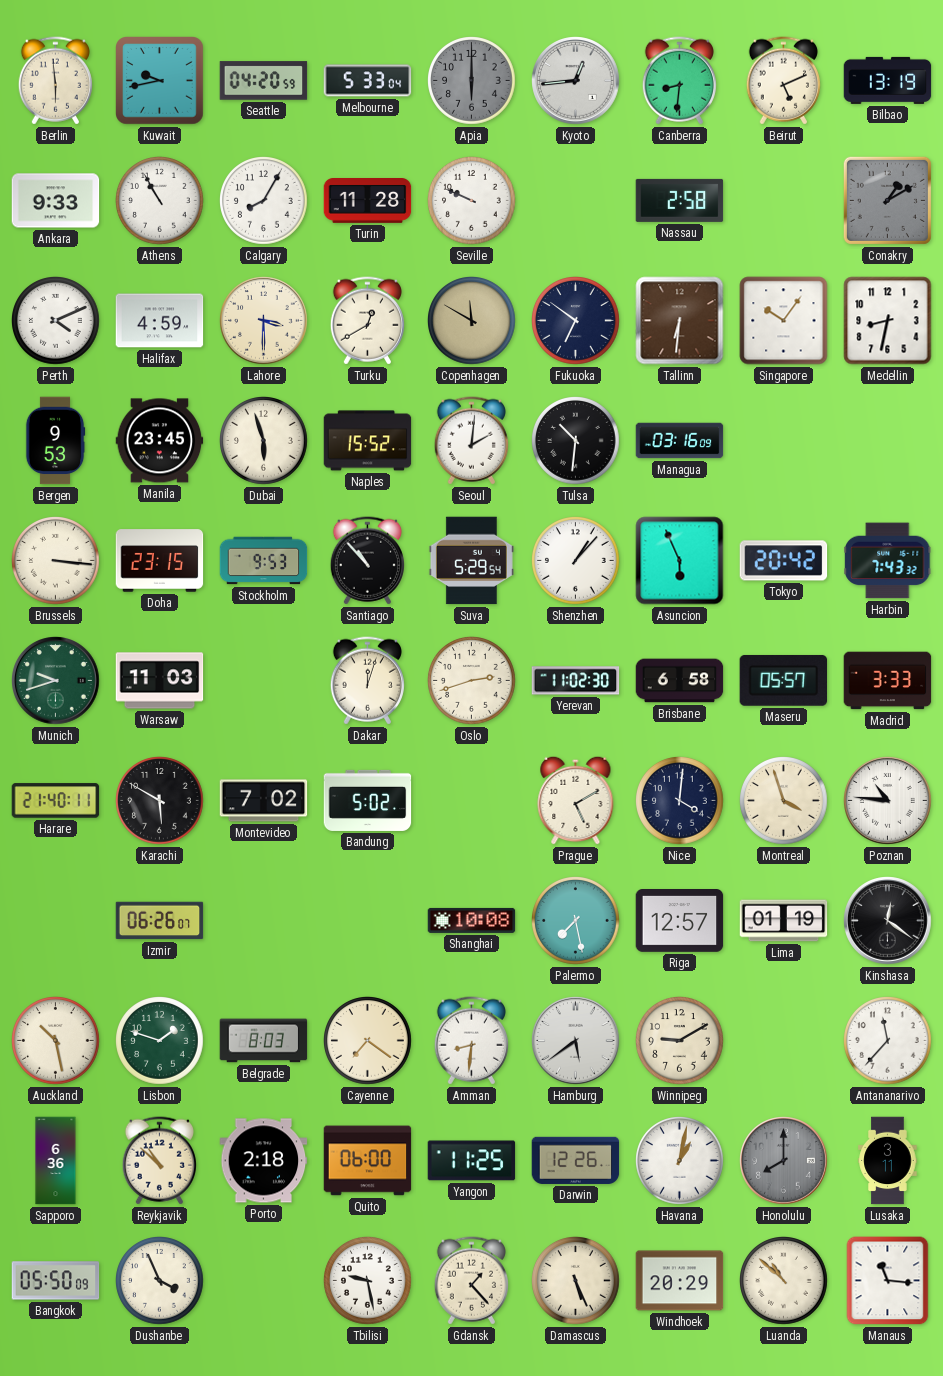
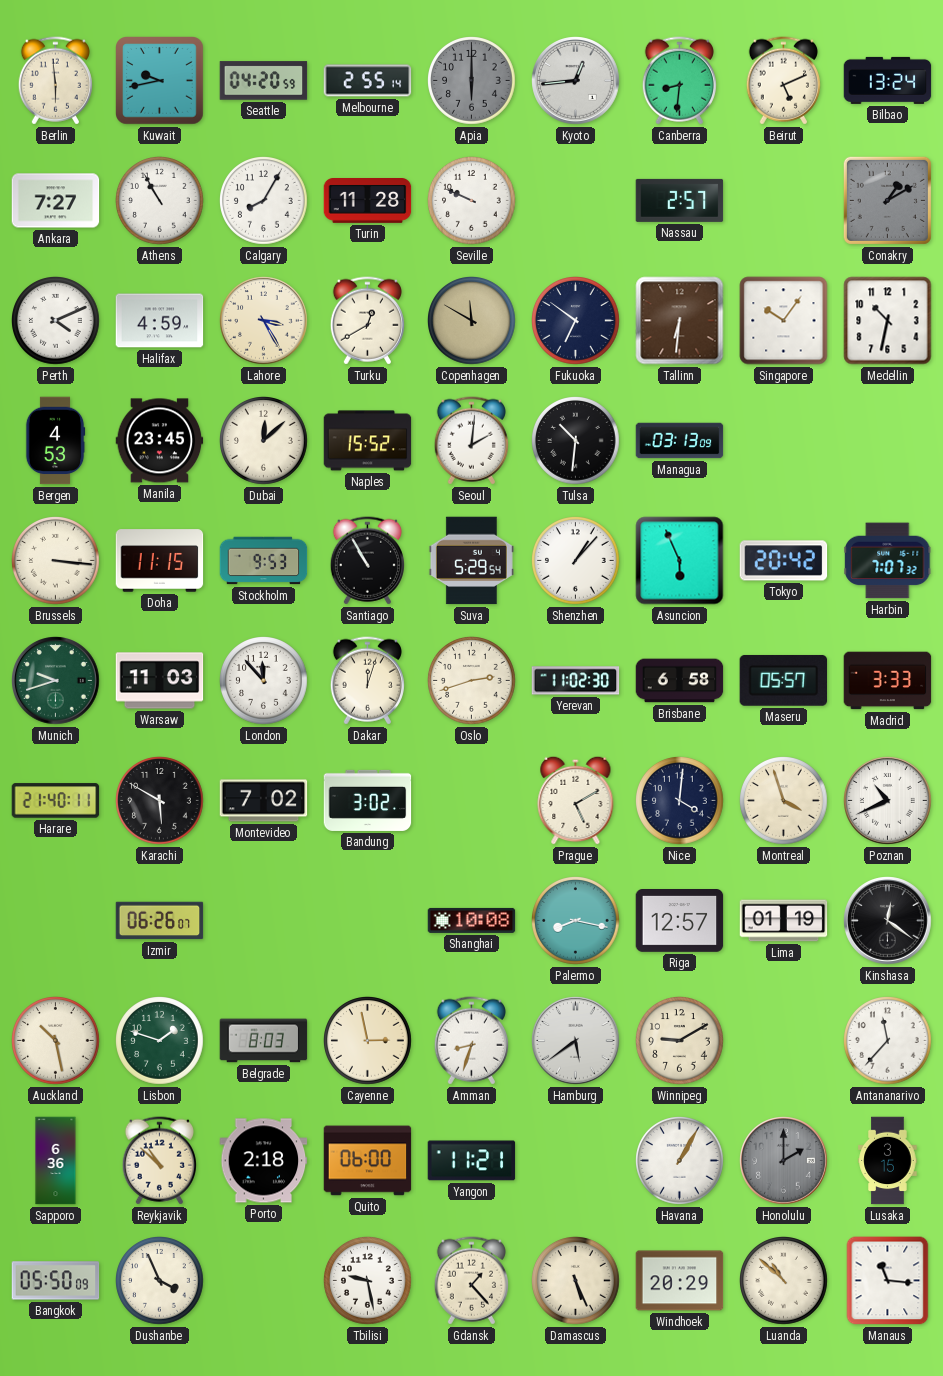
Melbourne: 5:33 -> 2:55
Bilbao: 13:19 -> 13:24
Ankara: 9:33 -> 7:27
Nassau: 2:58 -> 2:57
Lahore: 3:30 -> 3:25
Medellin: 8:32 -> 10:32
Bergen: 9:53 -> 4:53
Dubai: 5:57 -> 12:08
Managua: 03:16 -> 03:13
Doha: 23:15 -> 11:15
Santiago: 10:53 -> 10:55
Harbin: 7:43 -> 7:07
London: none -> 11:53
Bandung: 5:02 -> 3:02
Poznan: 10:46 -> 10:41
Palermo: 7:28 -> 8:17
Cayenne: 7:21 -> 2:58
Amman: 8:31 -> 8:33
Yangon: 11:25 -> 11:21
Darwin: 12:26 -> none
Havana: 1:02 -> 1:05
Honolulu: 8:00 -> 2:00
Lusaka: 3:11 -> 3:15
